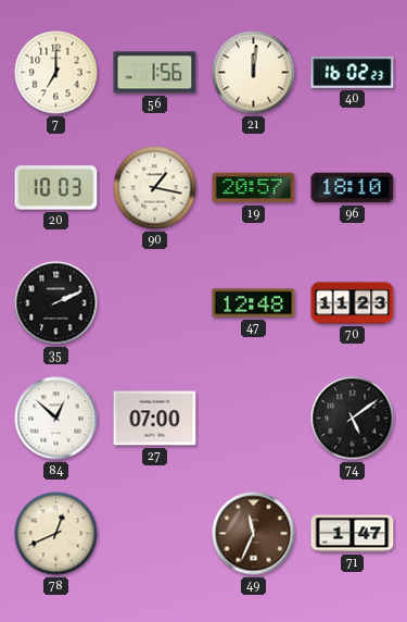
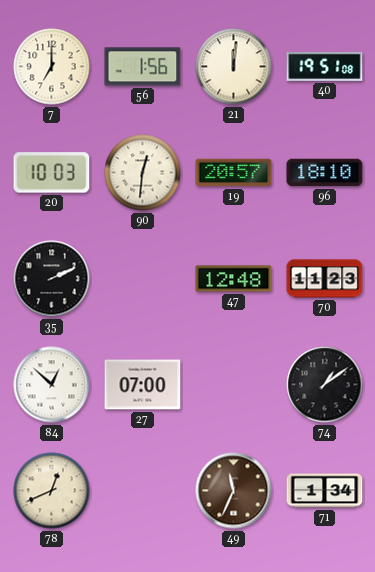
40: 16:02 -> 19:51
90: 1:17 -> 12:31
74: 5:09 -> 1:09
71: 1:47 -> 1:34
